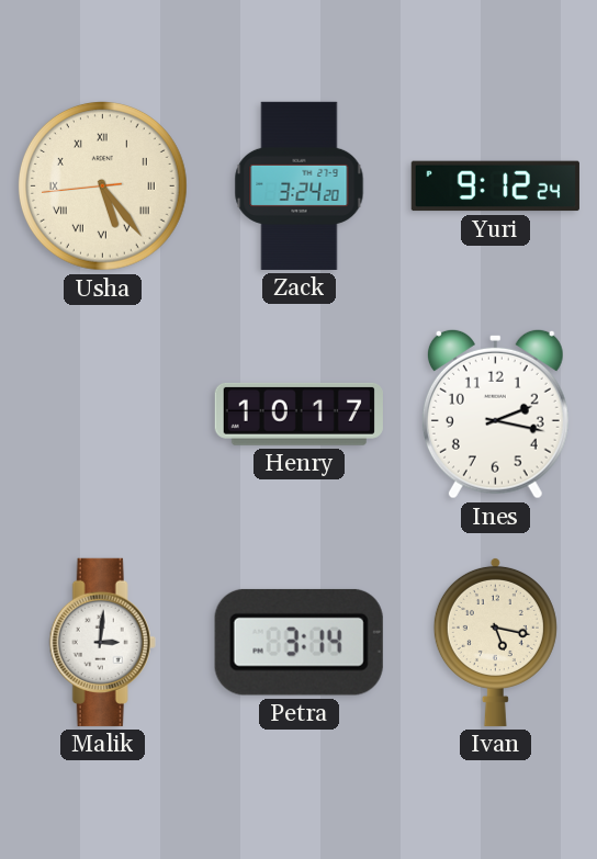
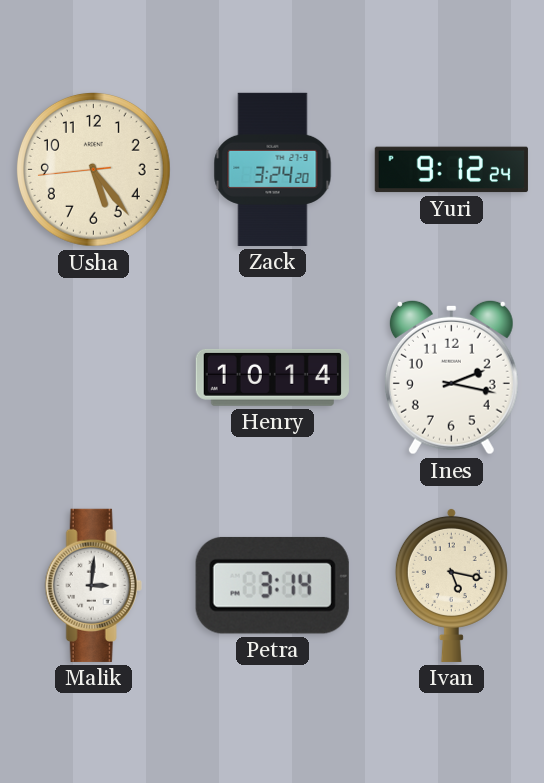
Usha numerals: Roman -> Arabic
Henry: 10:17 -> 10:14
